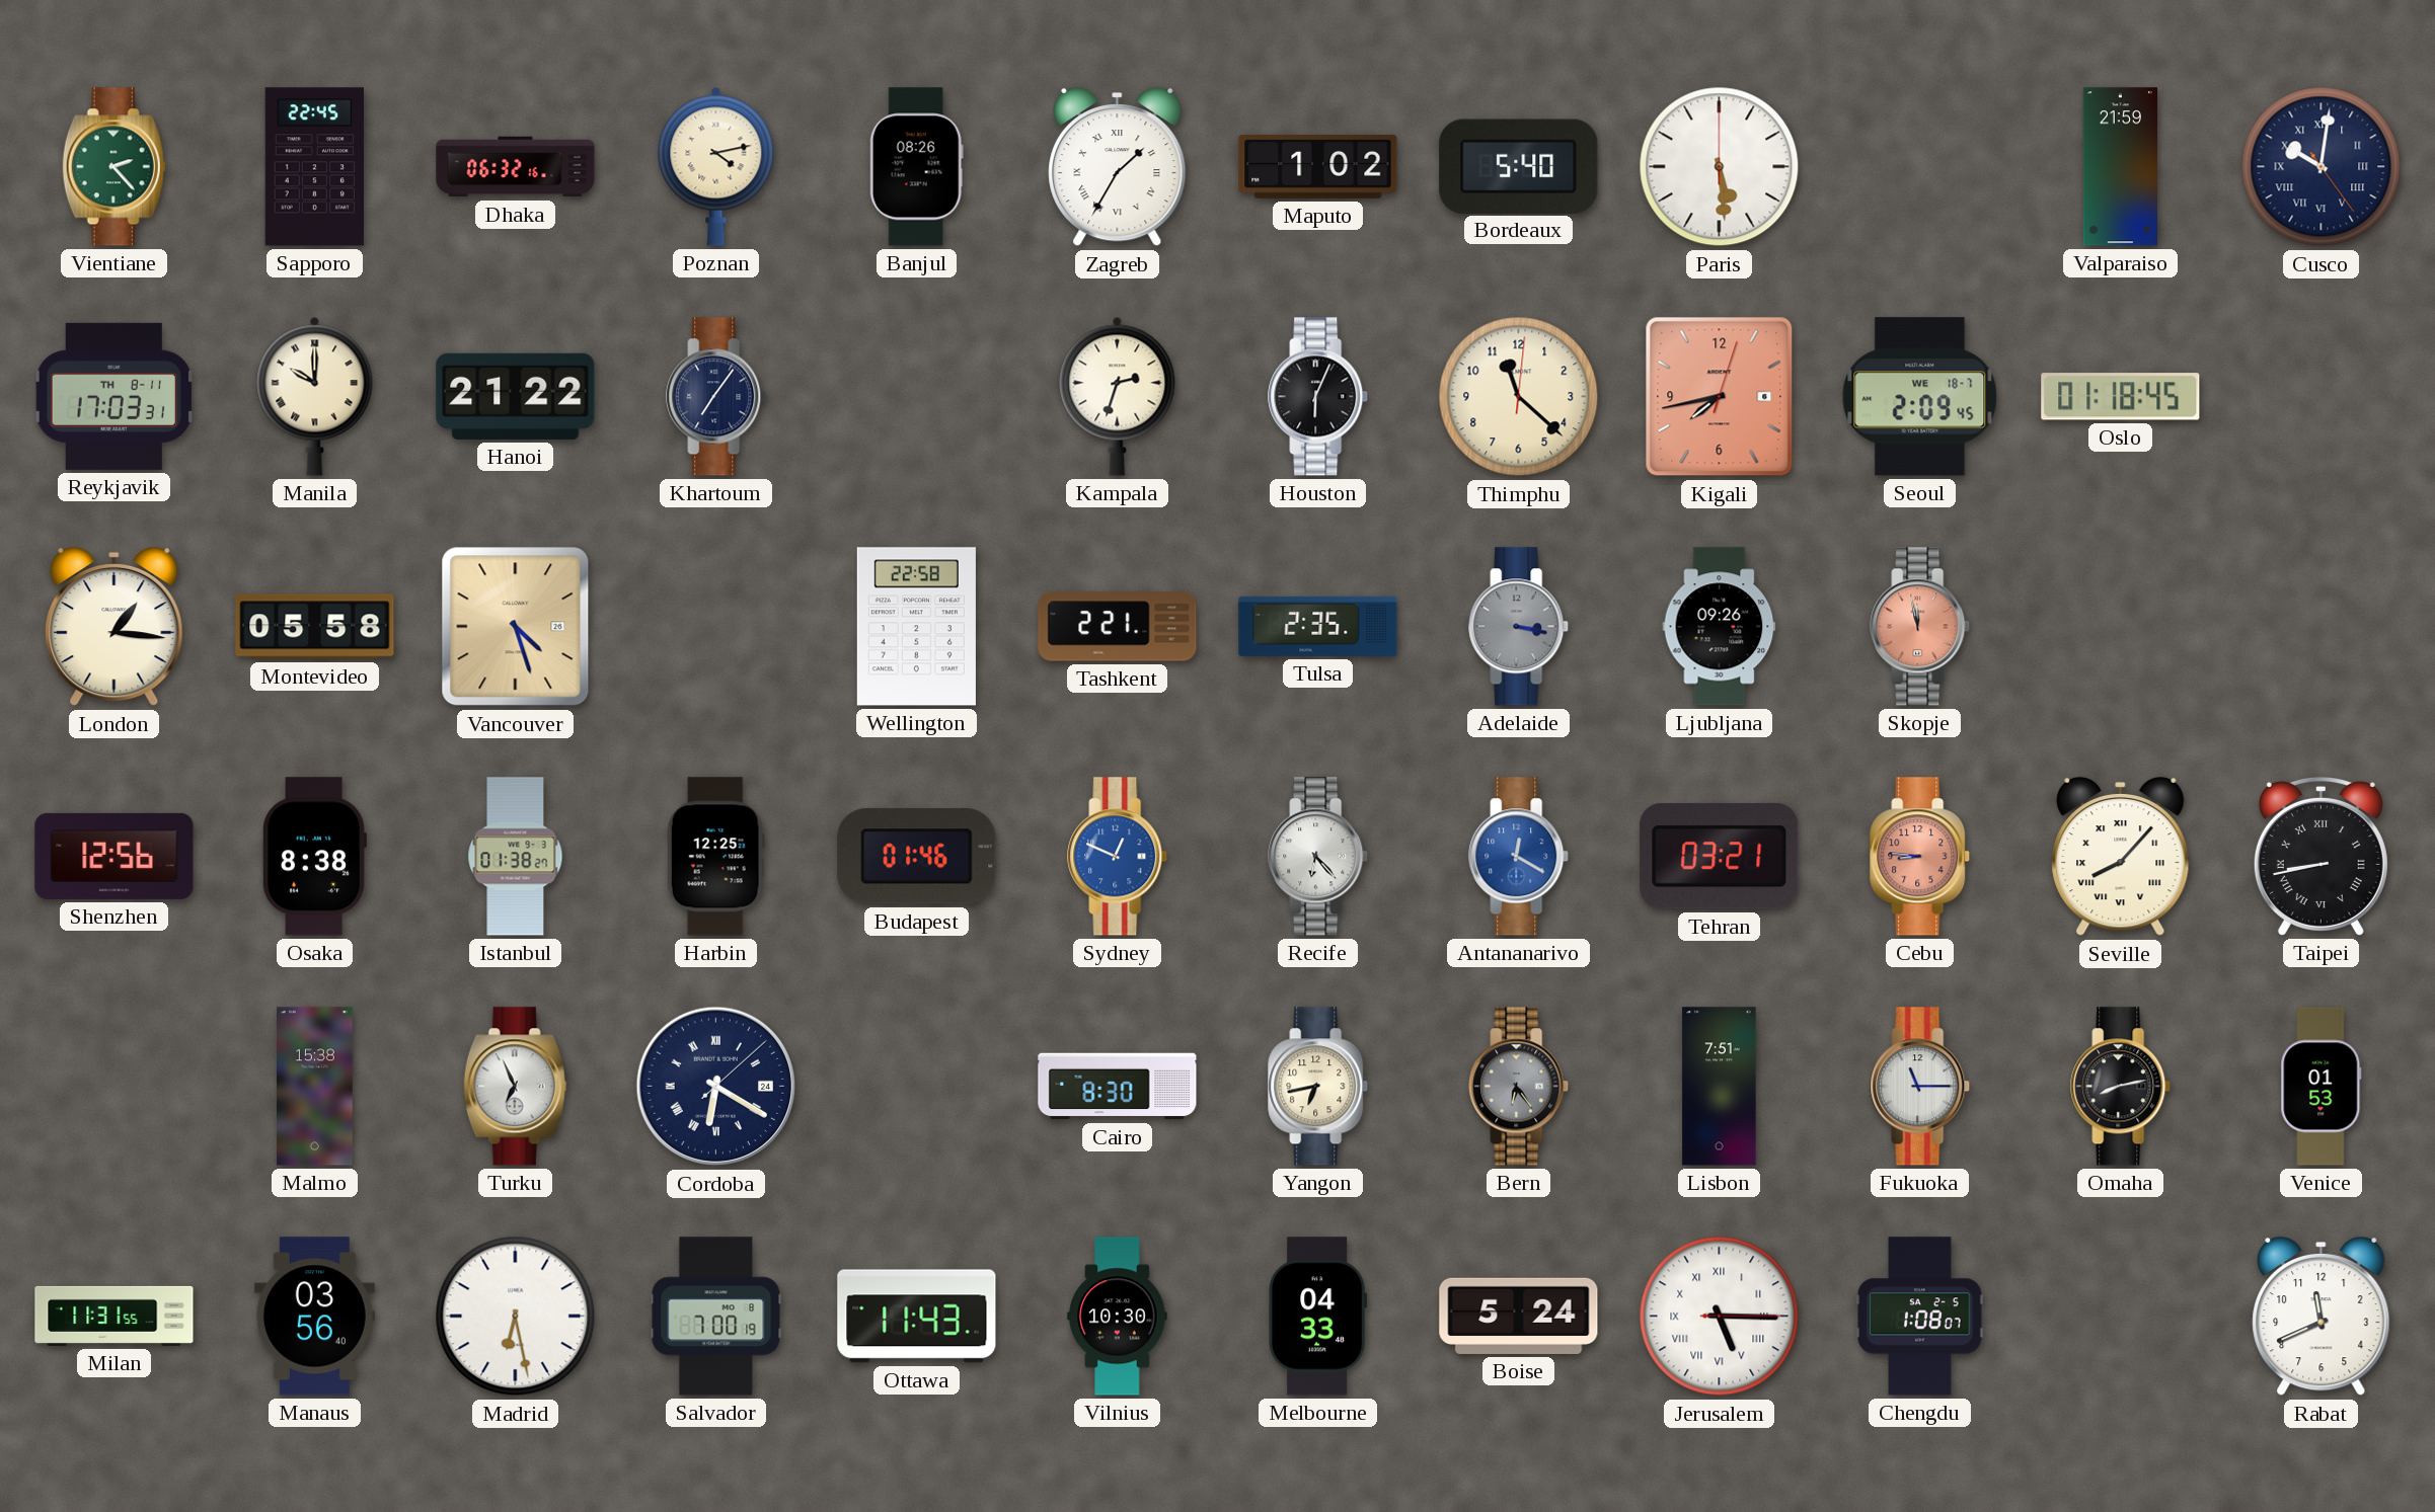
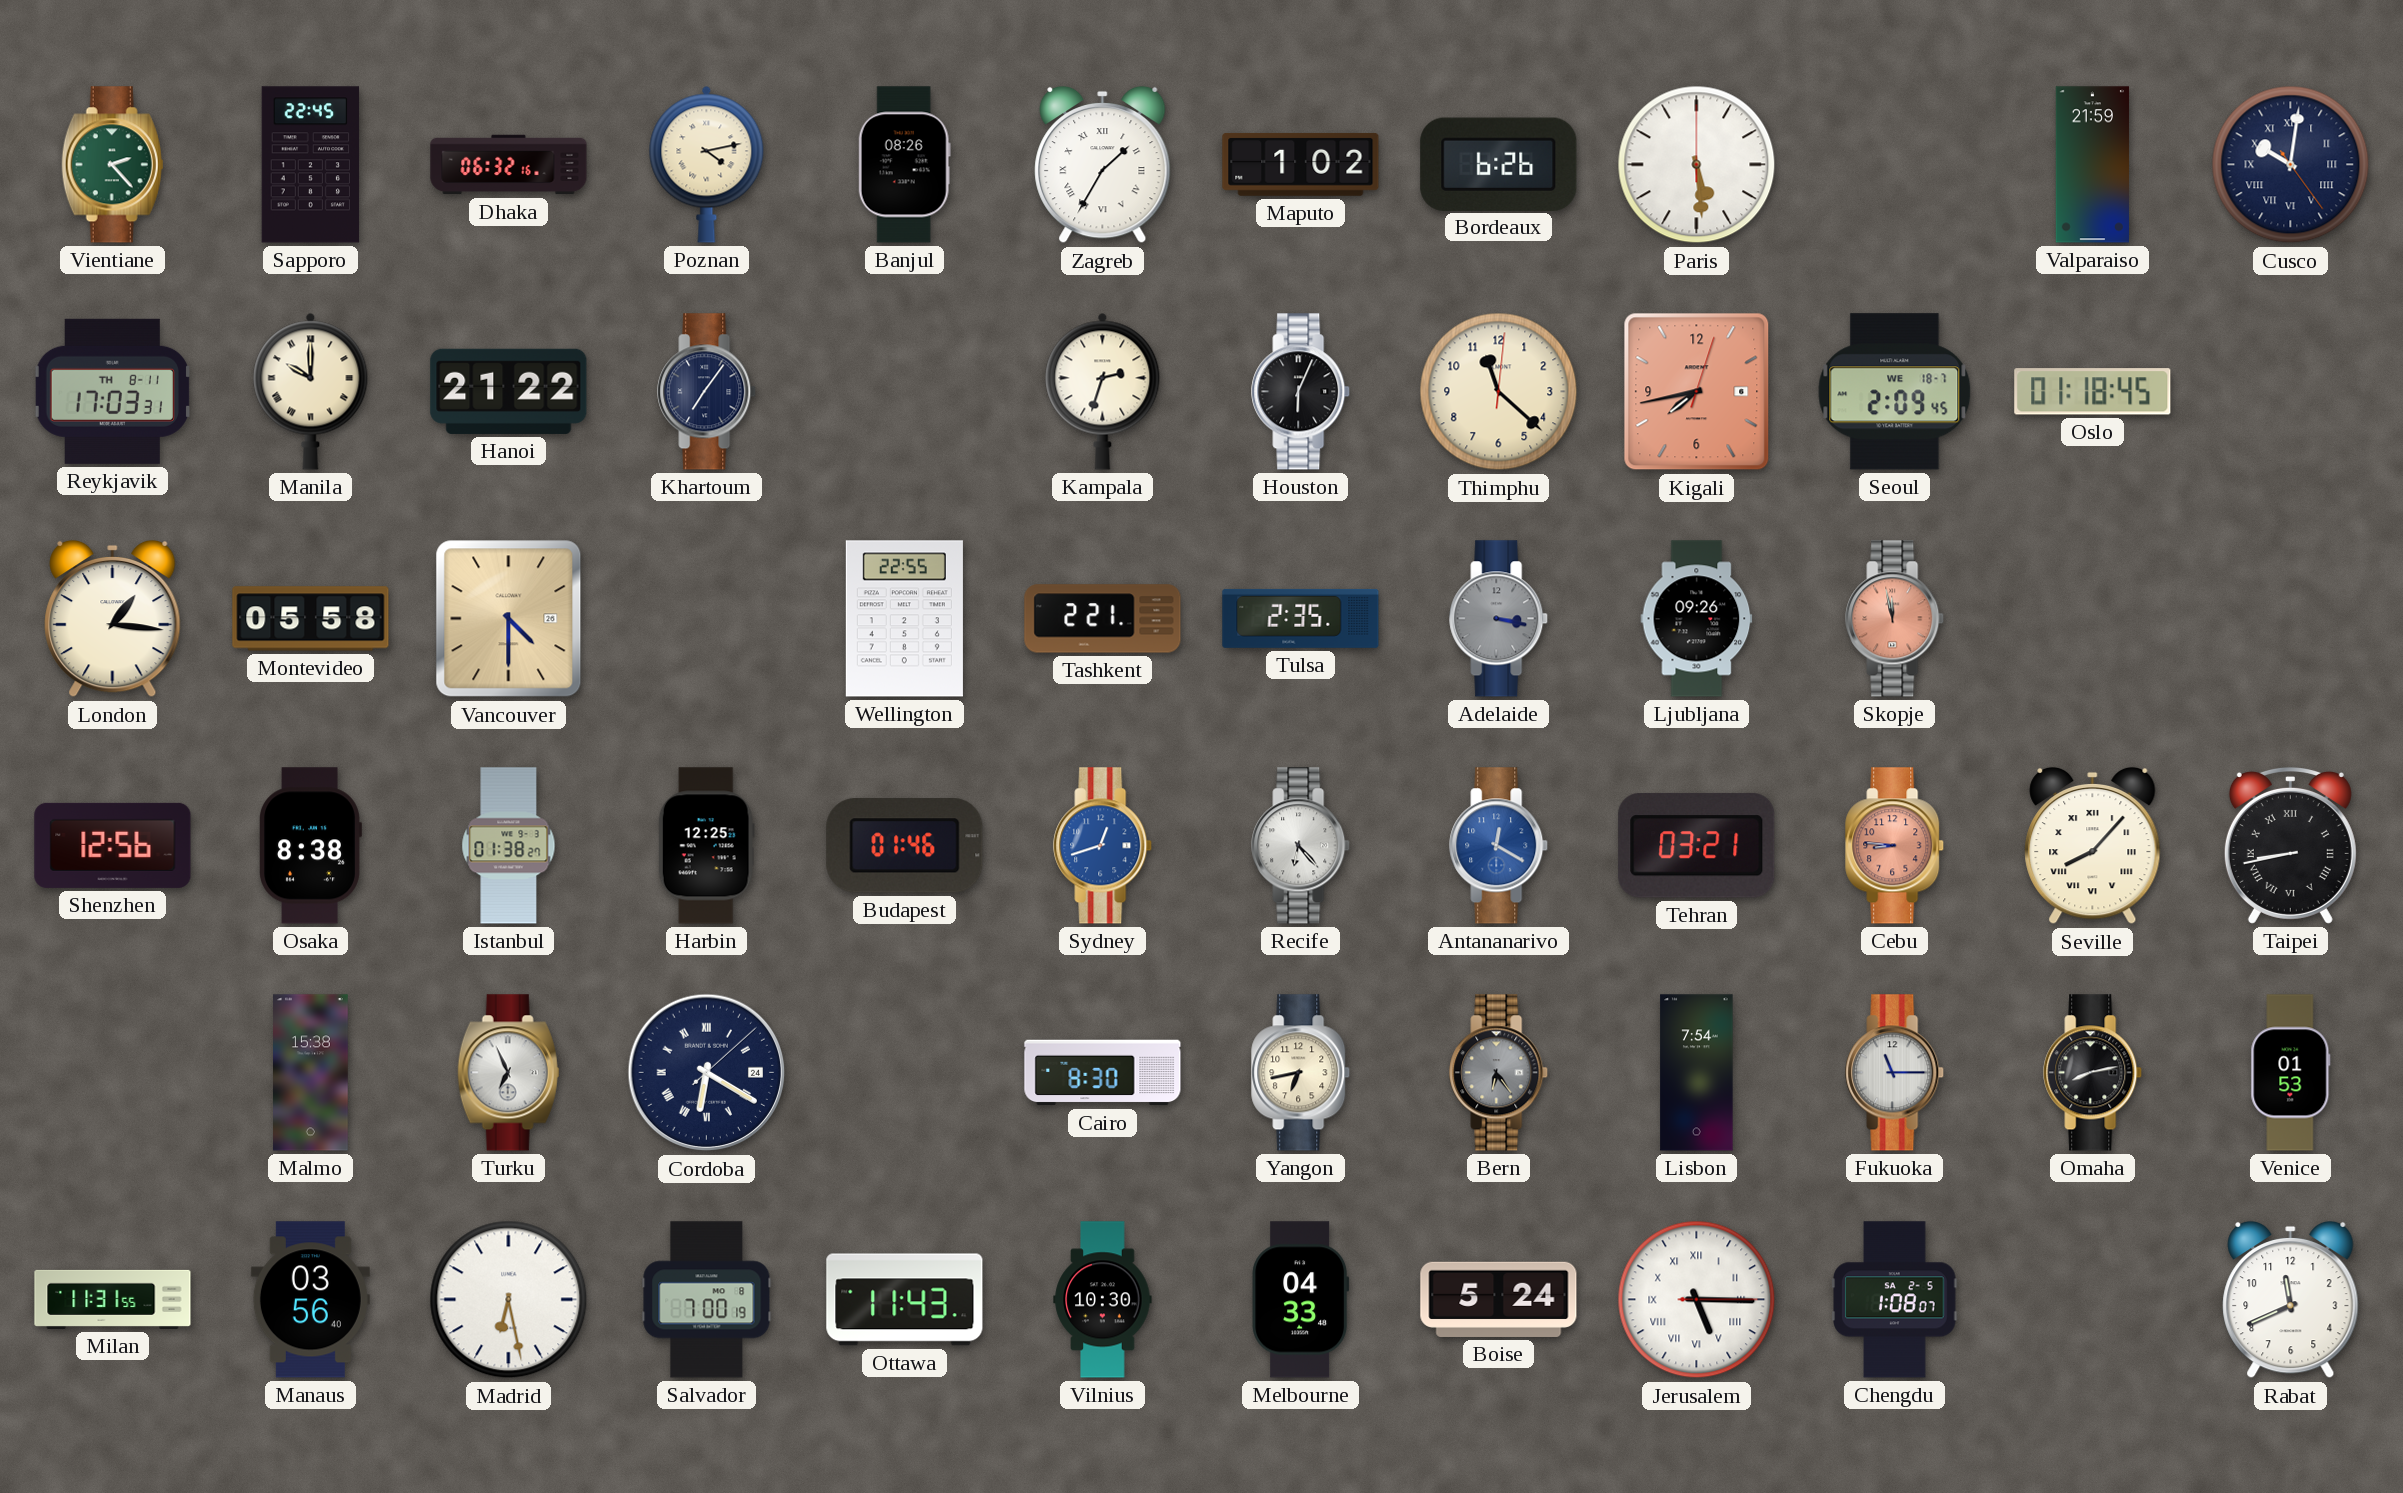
Bordeaux: 5:40 -> 6:26
Vancouver: 4:27 -> 4:30
Wellington: 22:58 -> 22:55
Sydney: 12:49 -> 12:42
Lisbon: 7:51 -> 7:54
